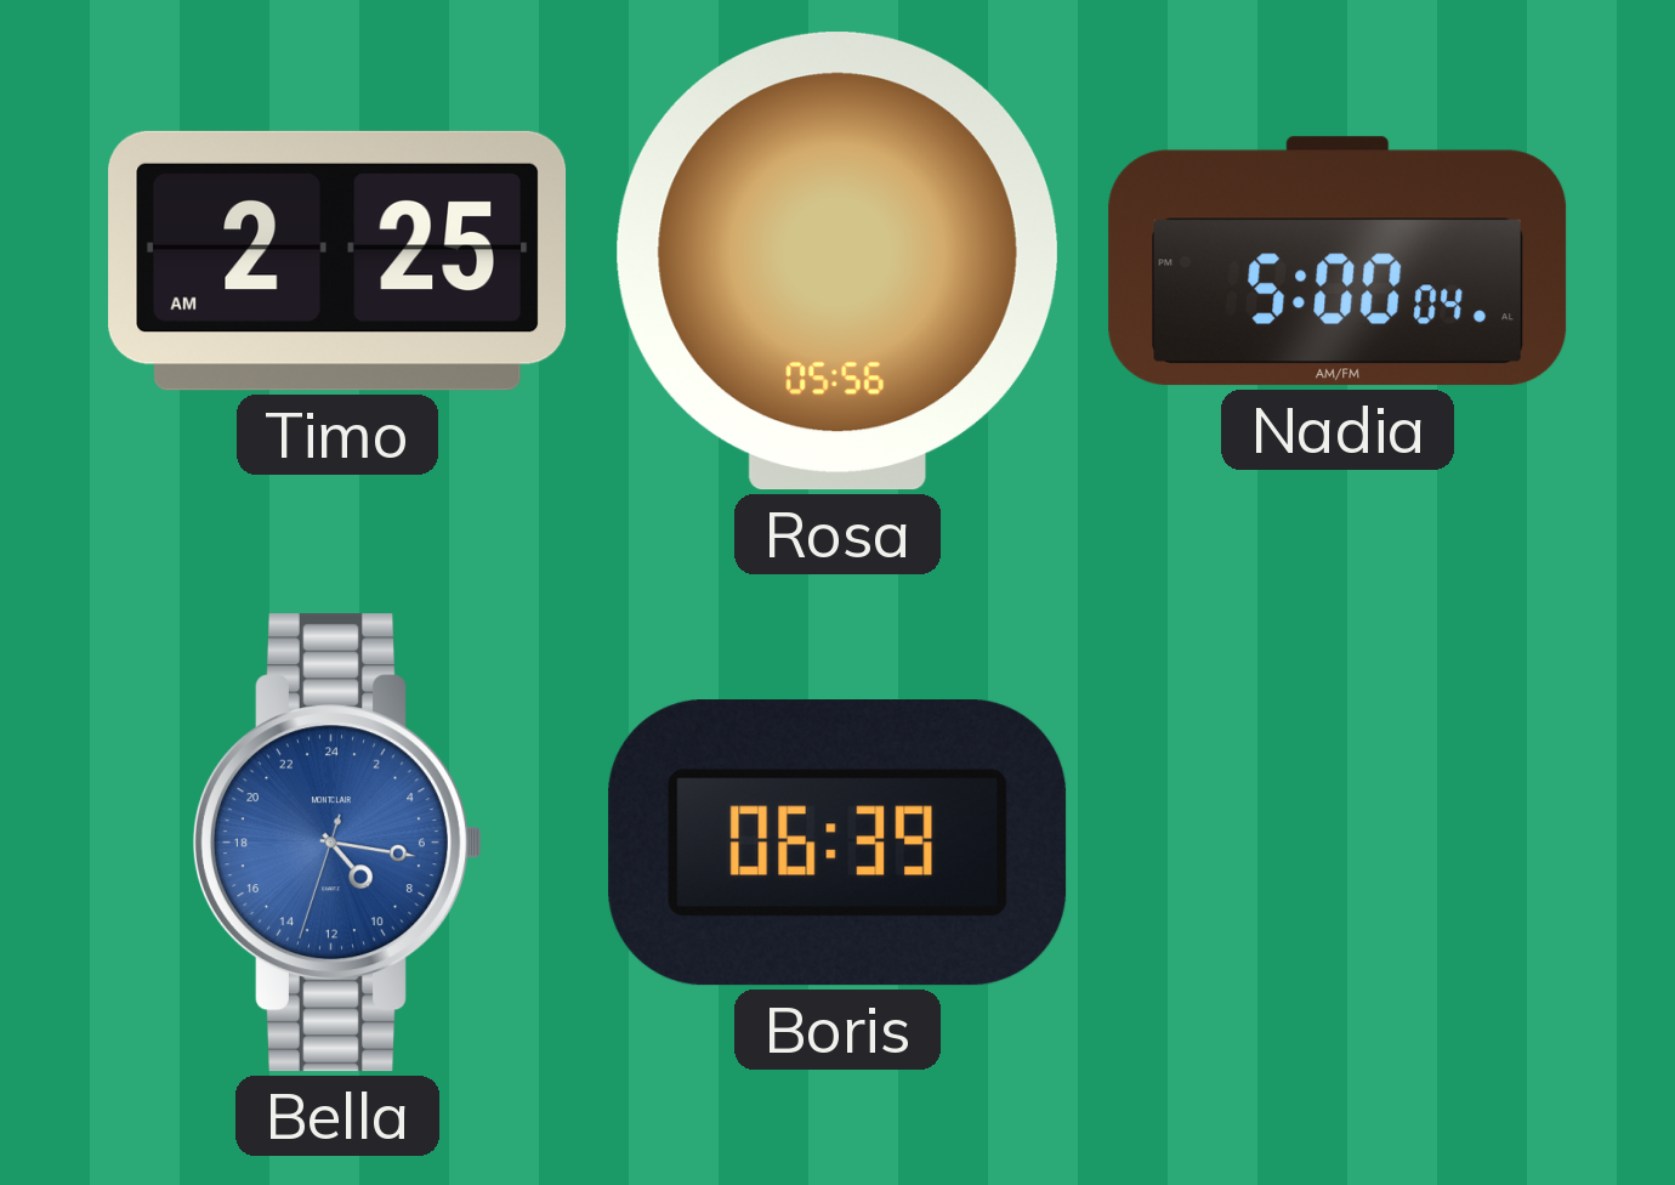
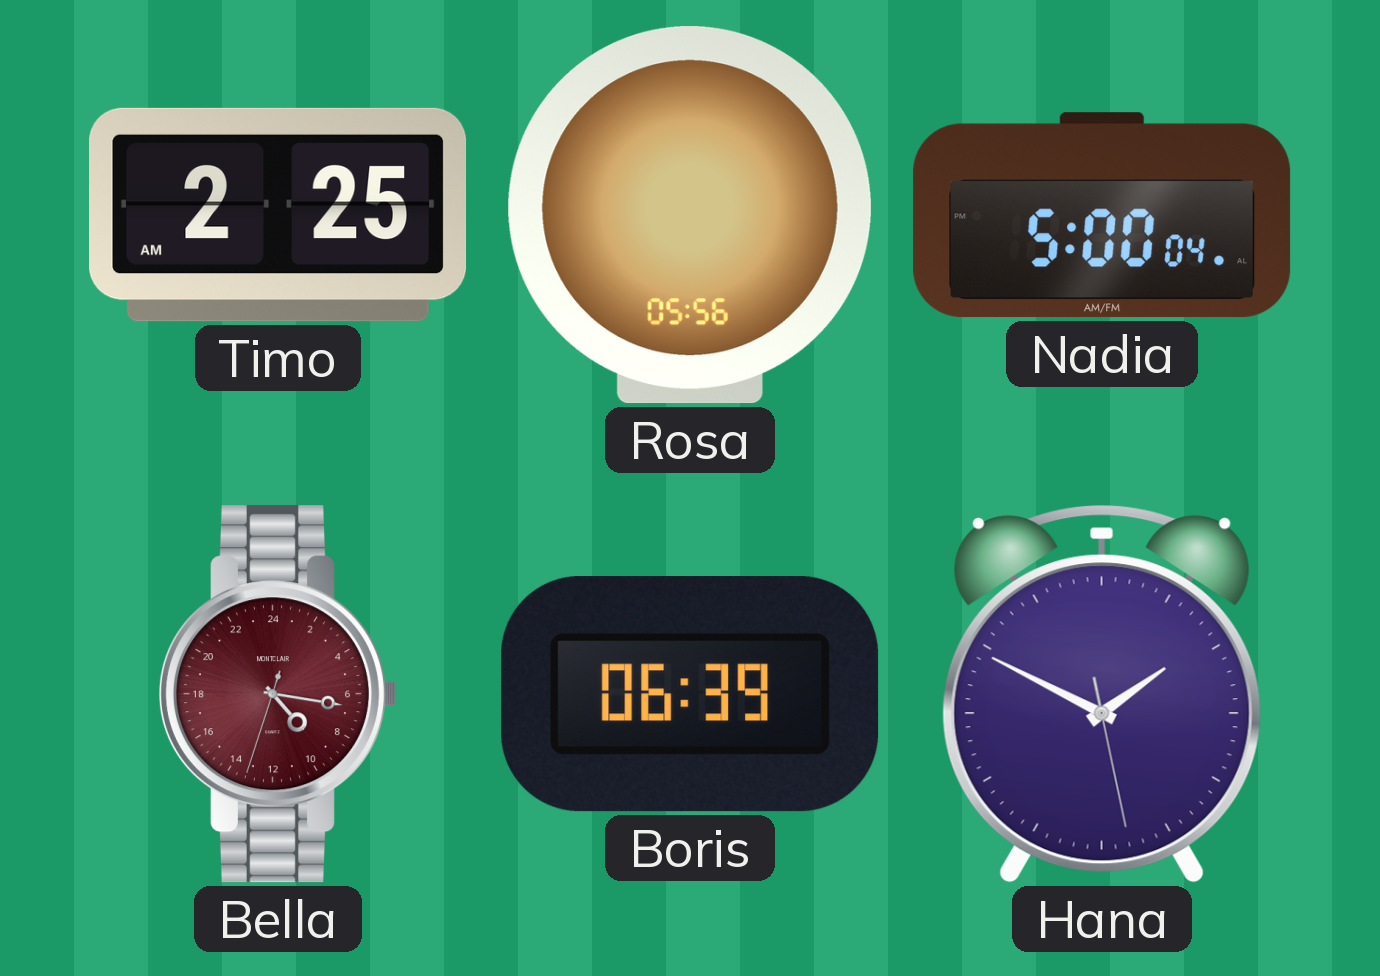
Bella dial: blue -> burgundy
Hana: none -> 1:49
